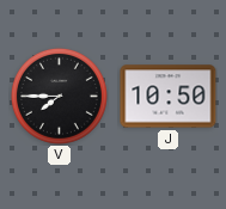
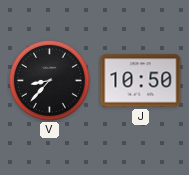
V: 7:45 -> 8:37
